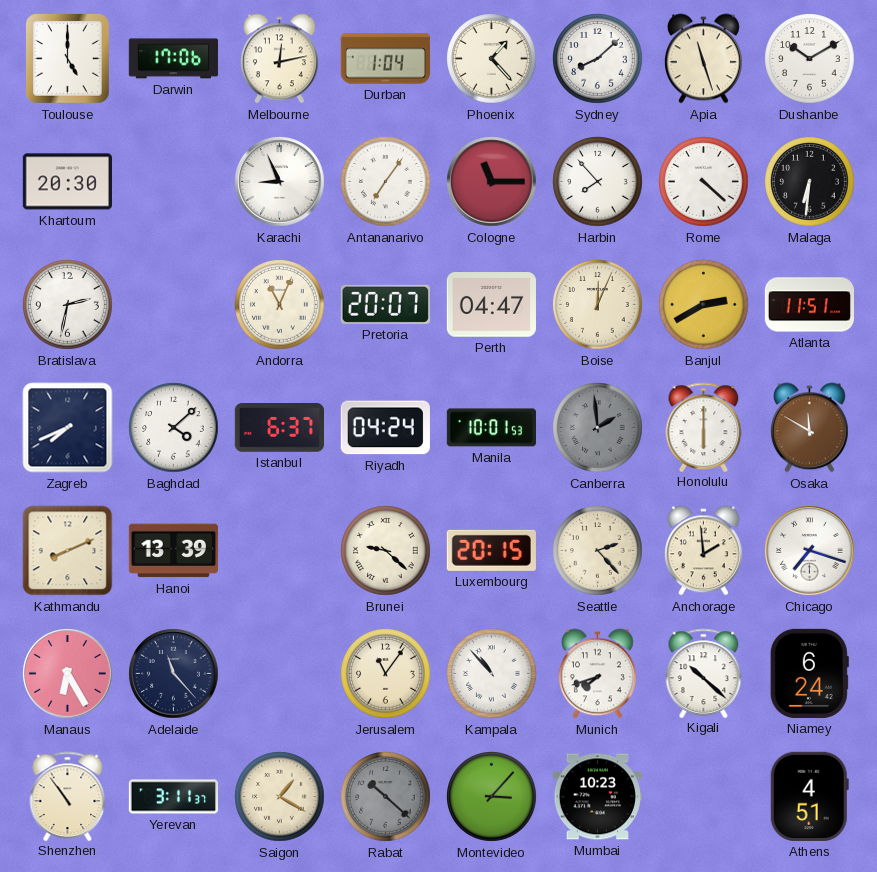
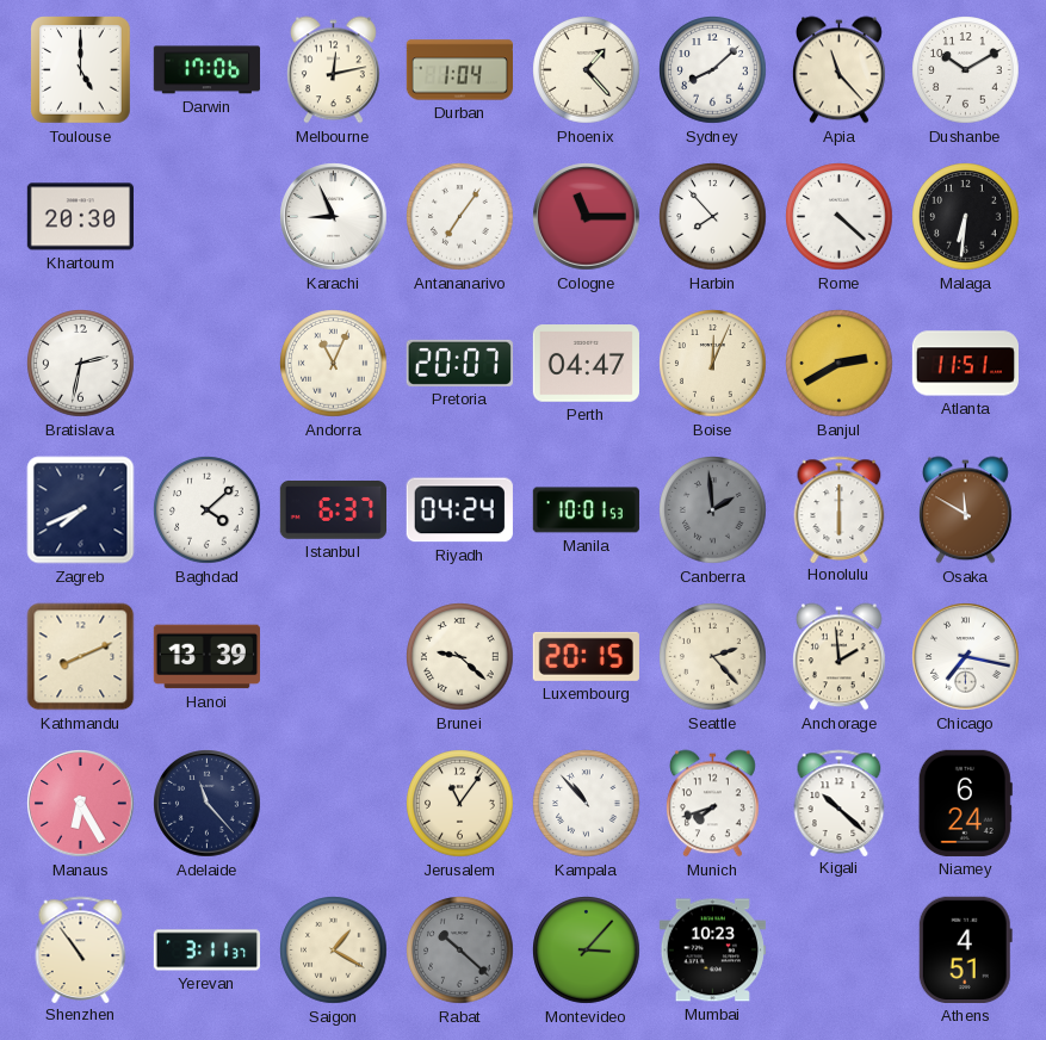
Apia: 11:27 -> 11:23
Chicago: 7:18 -> 7:17
